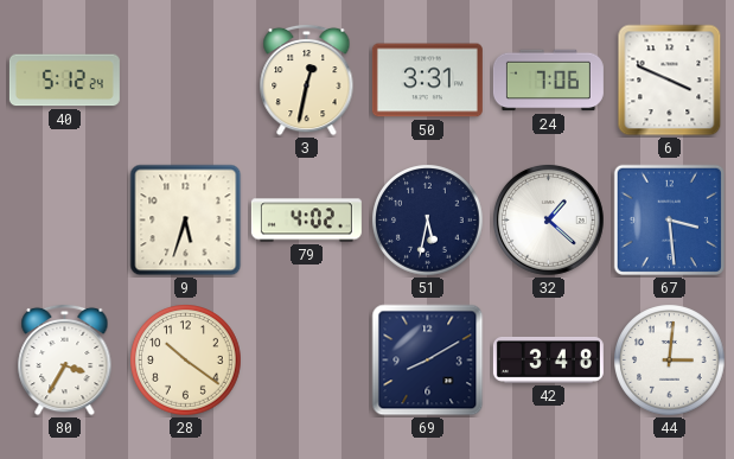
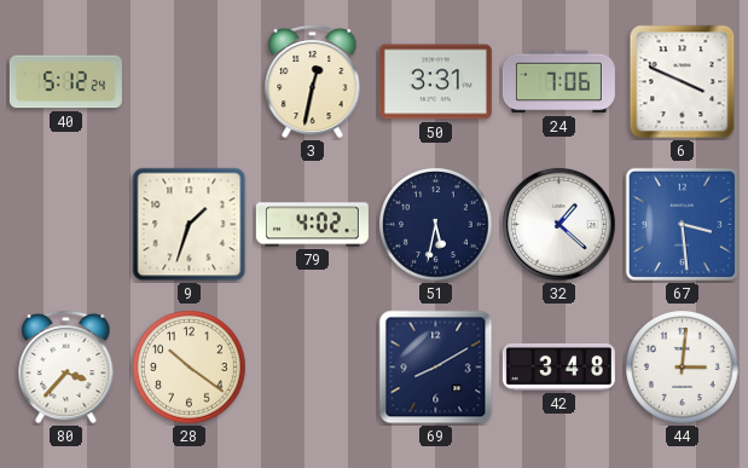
9: 5:33 -> 1:33
80: 3:35 -> 3:37
